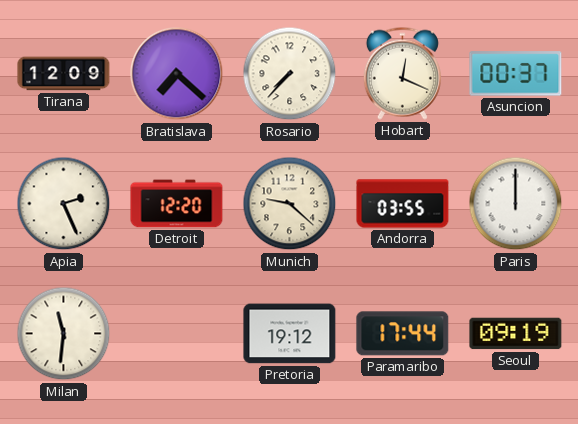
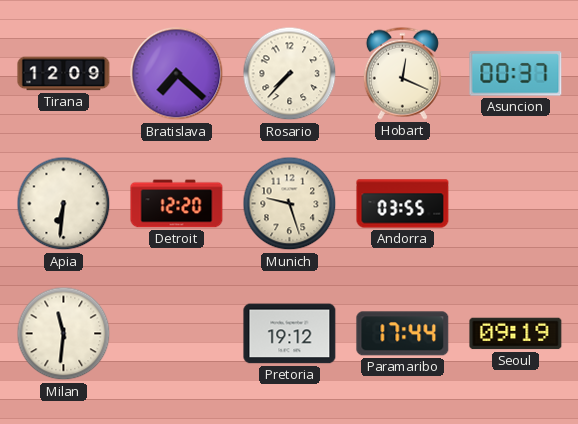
Apia: 2:26 -> 6:31
Munich: 9:22 -> 9:27
Paris: 12:00 -> none
